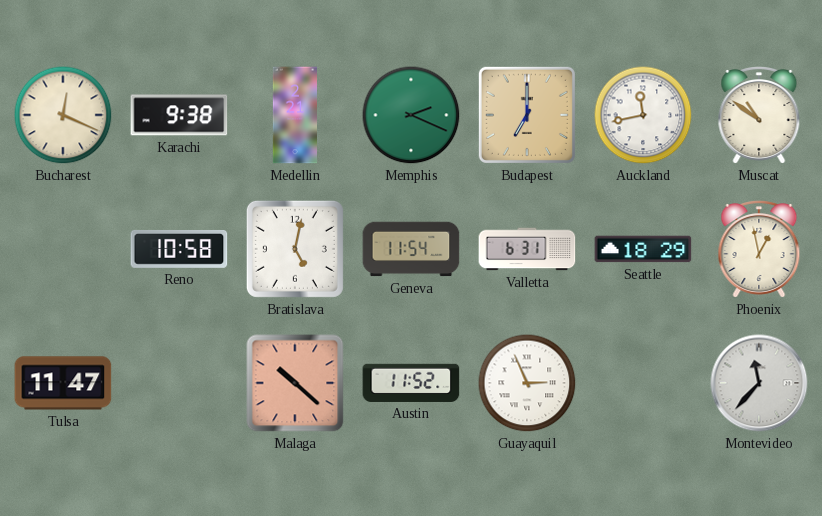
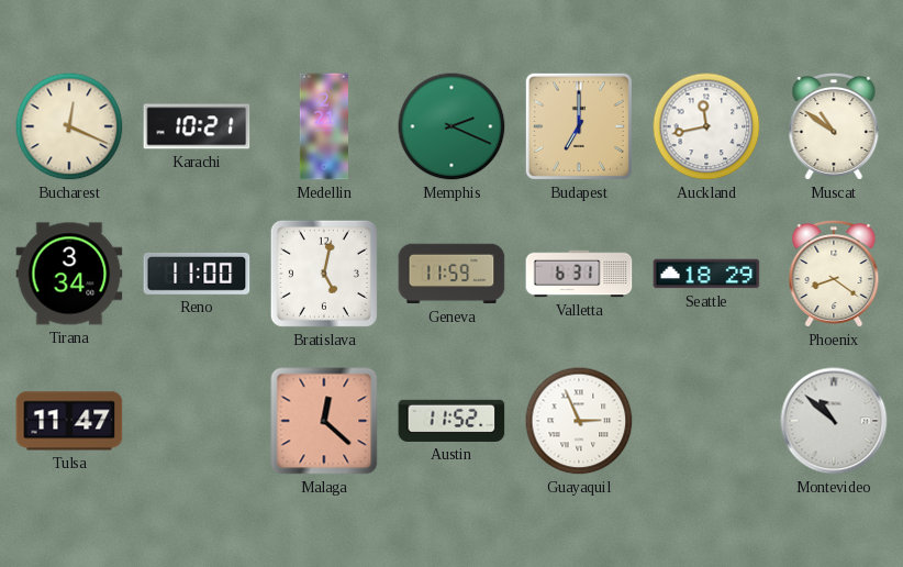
Karachi: 9:38 -> 10:21
Tirana: none -> 3:34
Reno: 10:58 -> 11:00
Geneva: 11:54 -> 11:59
Phoenix: 12:58 -> 8:21
Malaga: 10:22 -> 12:22
Montevideo: 11:37 -> 10:52
